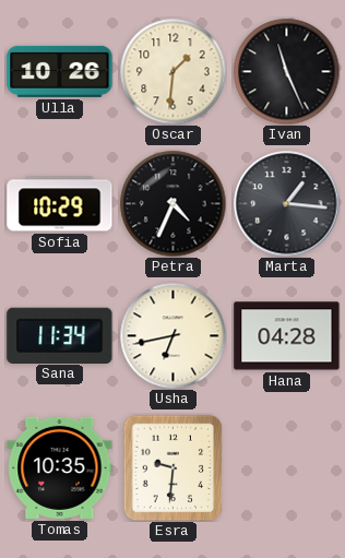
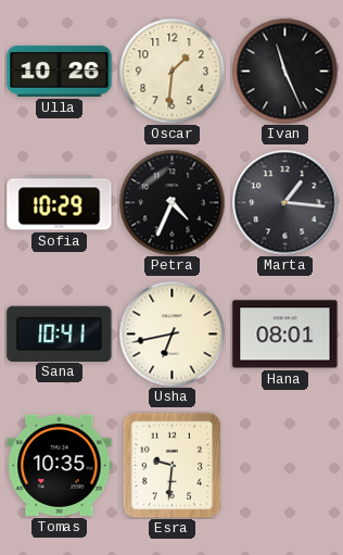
Sana: 11:34 -> 10:41
Hana: 04:28 -> 08:01
